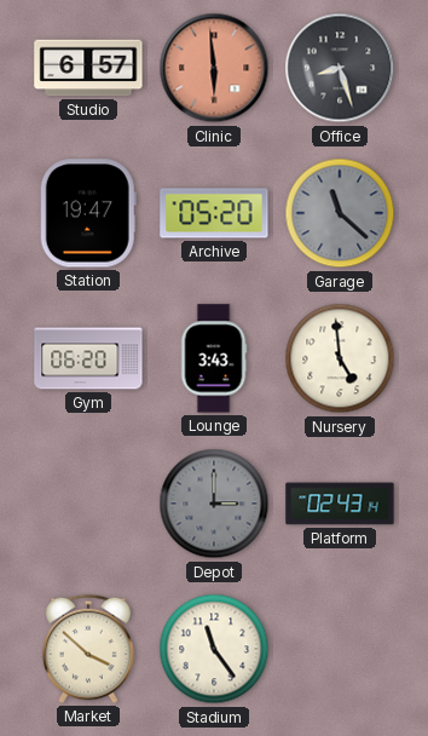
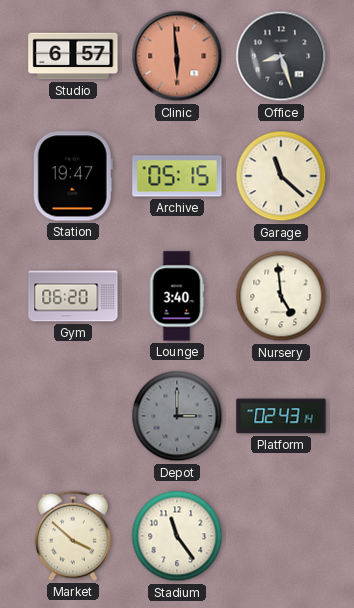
Archive: 05:20 -> 05:15
Garage dial: grey -> cream
Lounge: 3:43 -> 3:40
